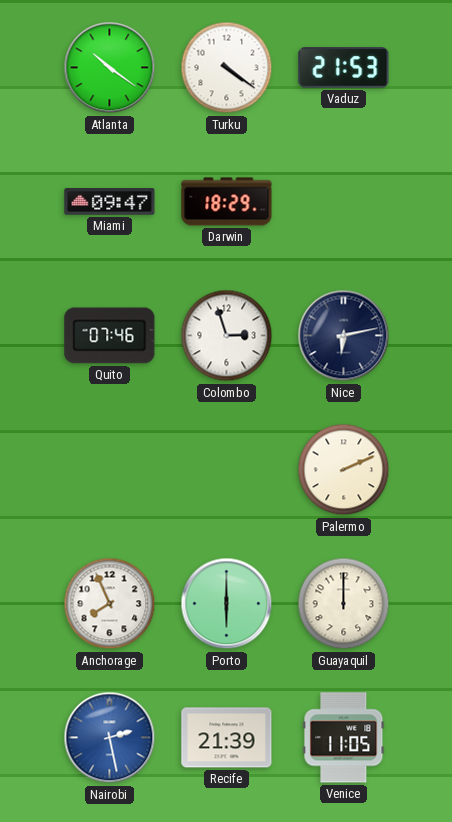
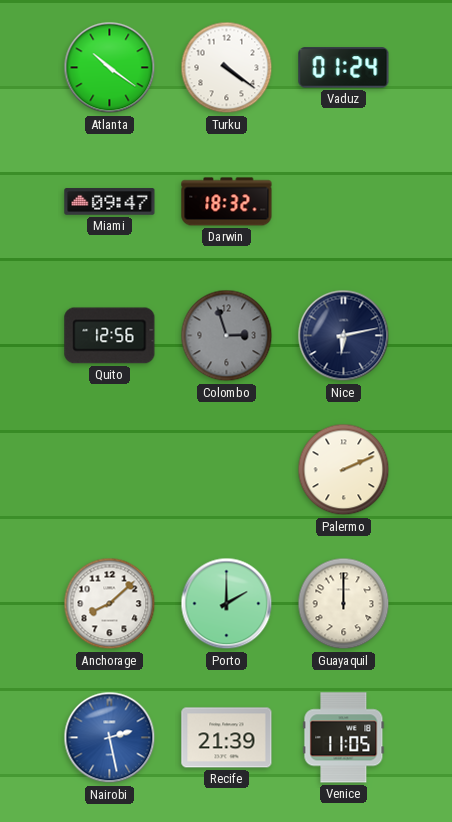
Vaduz: 21:53 -> 01:24
Darwin: 18:29 -> 18:32
Quito: 07:46 -> 12:56
Colombo dial: white -> grey
Anchorage: 7:56 -> 8:08
Porto: 6:00 -> 2:00
